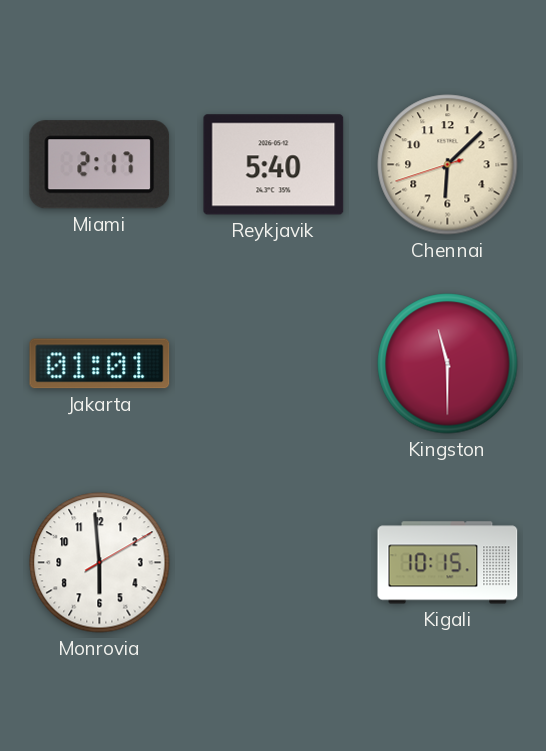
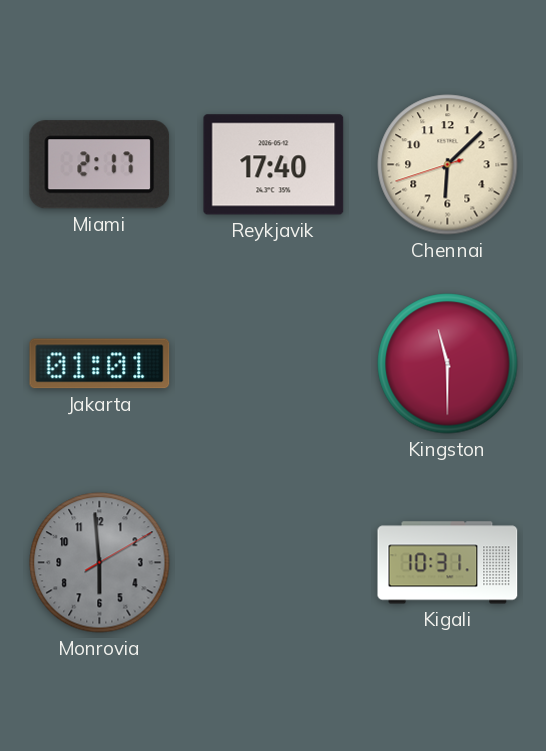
Reykjavik: 5:40 -> 17:40
Monrovia dial: white -> grey
Kigali: 10:15 -> 10:31
